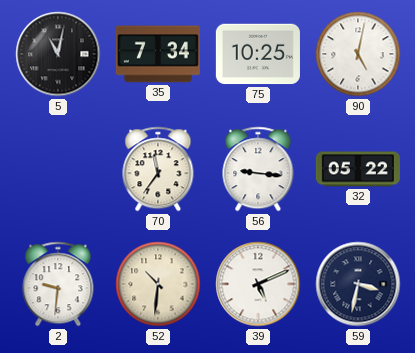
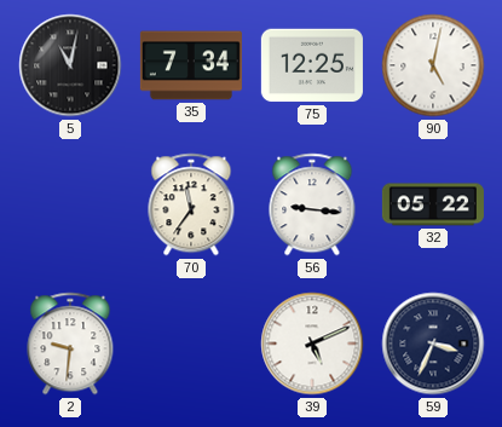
75: 10:25 -> 12:25
52: 10:31 -> none
59: 3:32 -> 3:34
